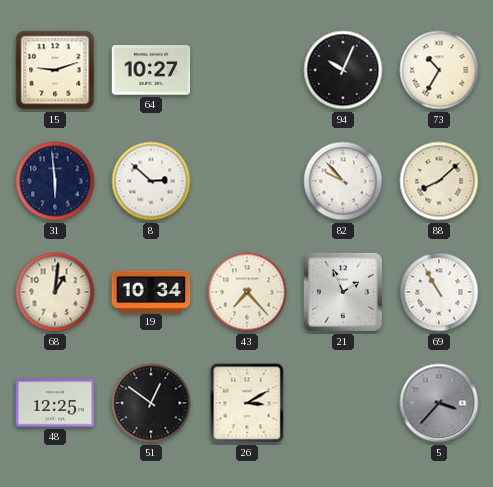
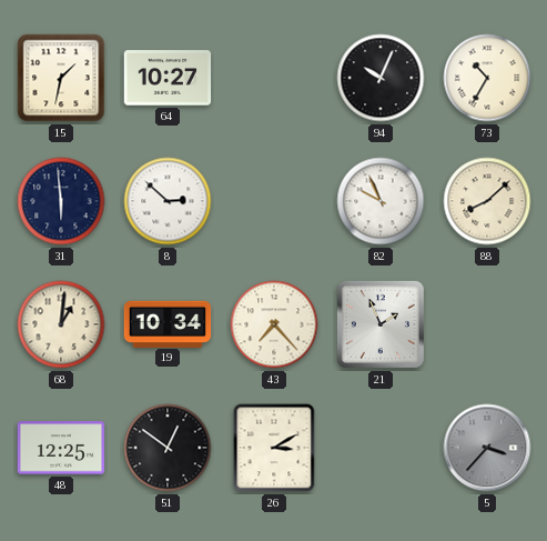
15: 9:12 -> 1:32
82: 9:53 -> 9:56
69: 10:55 -> none
